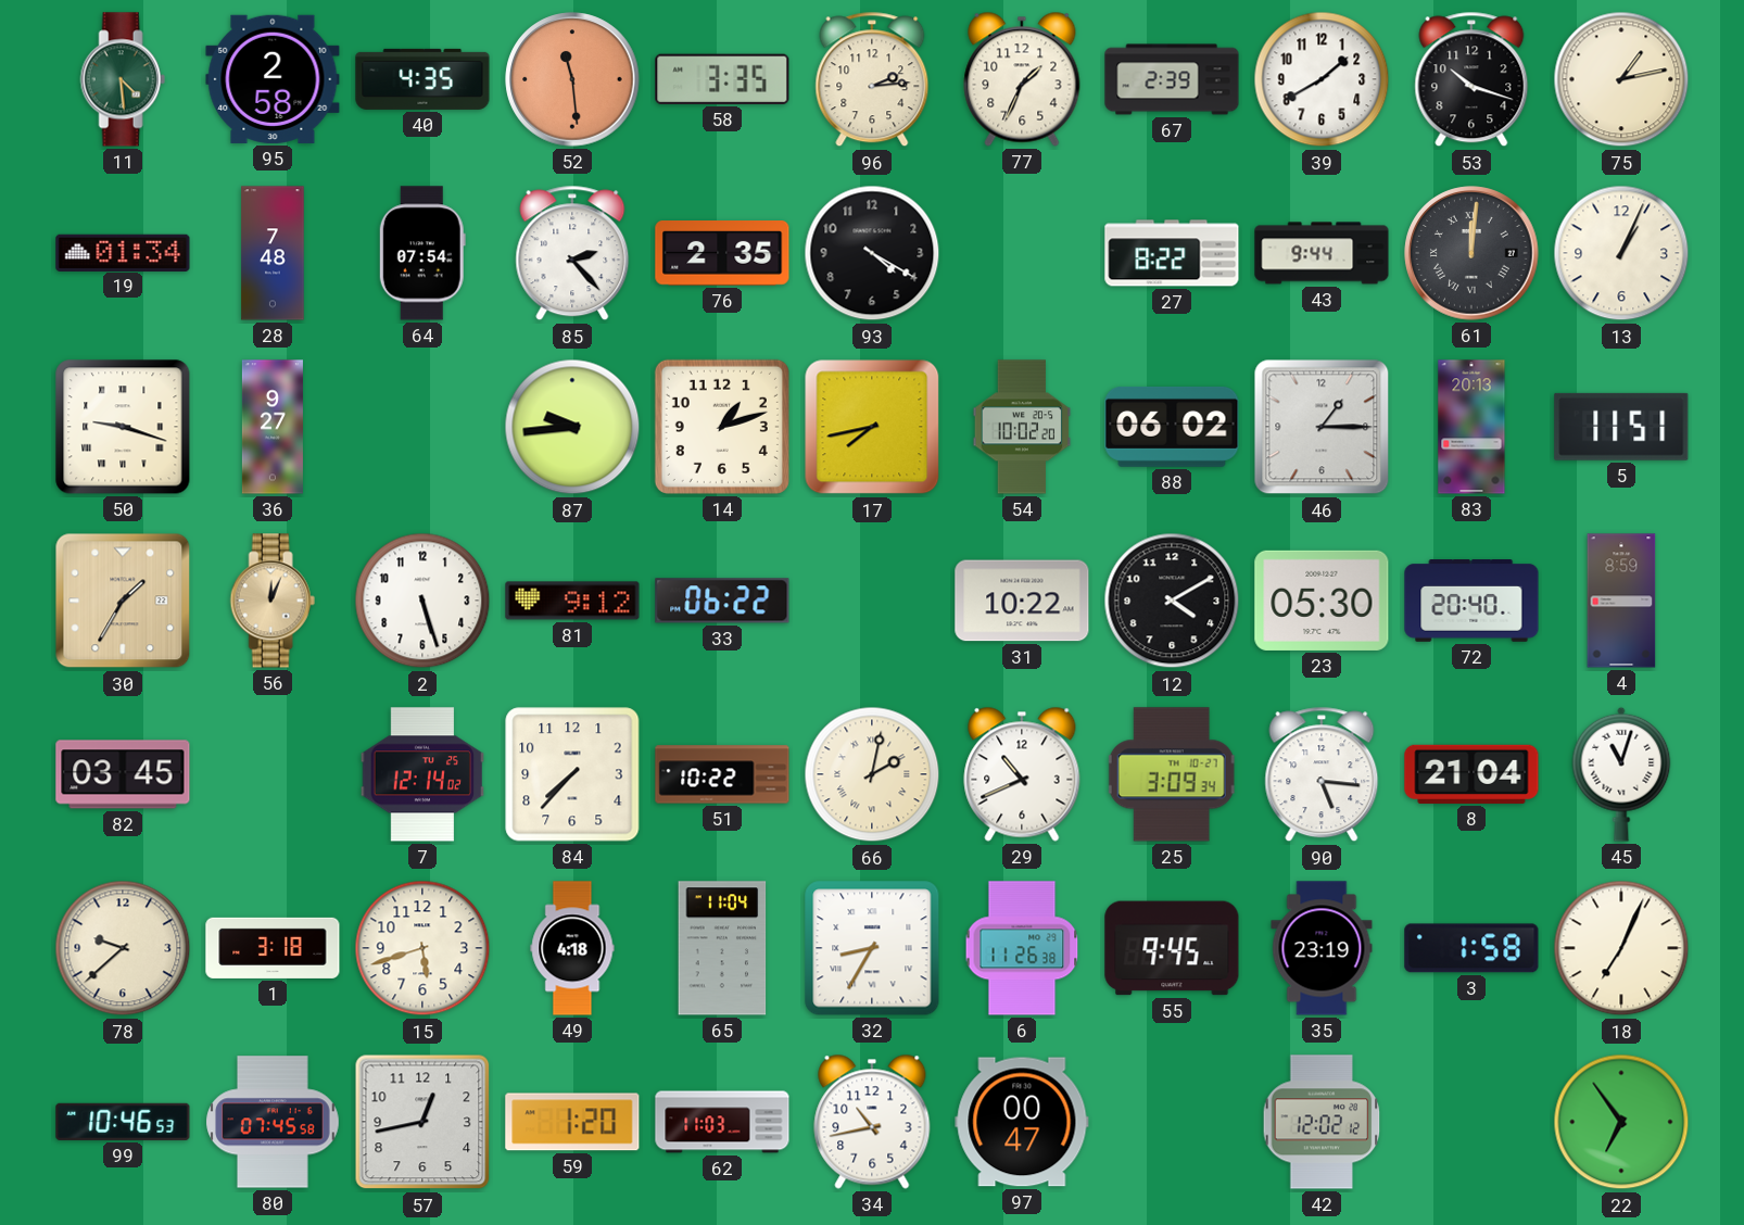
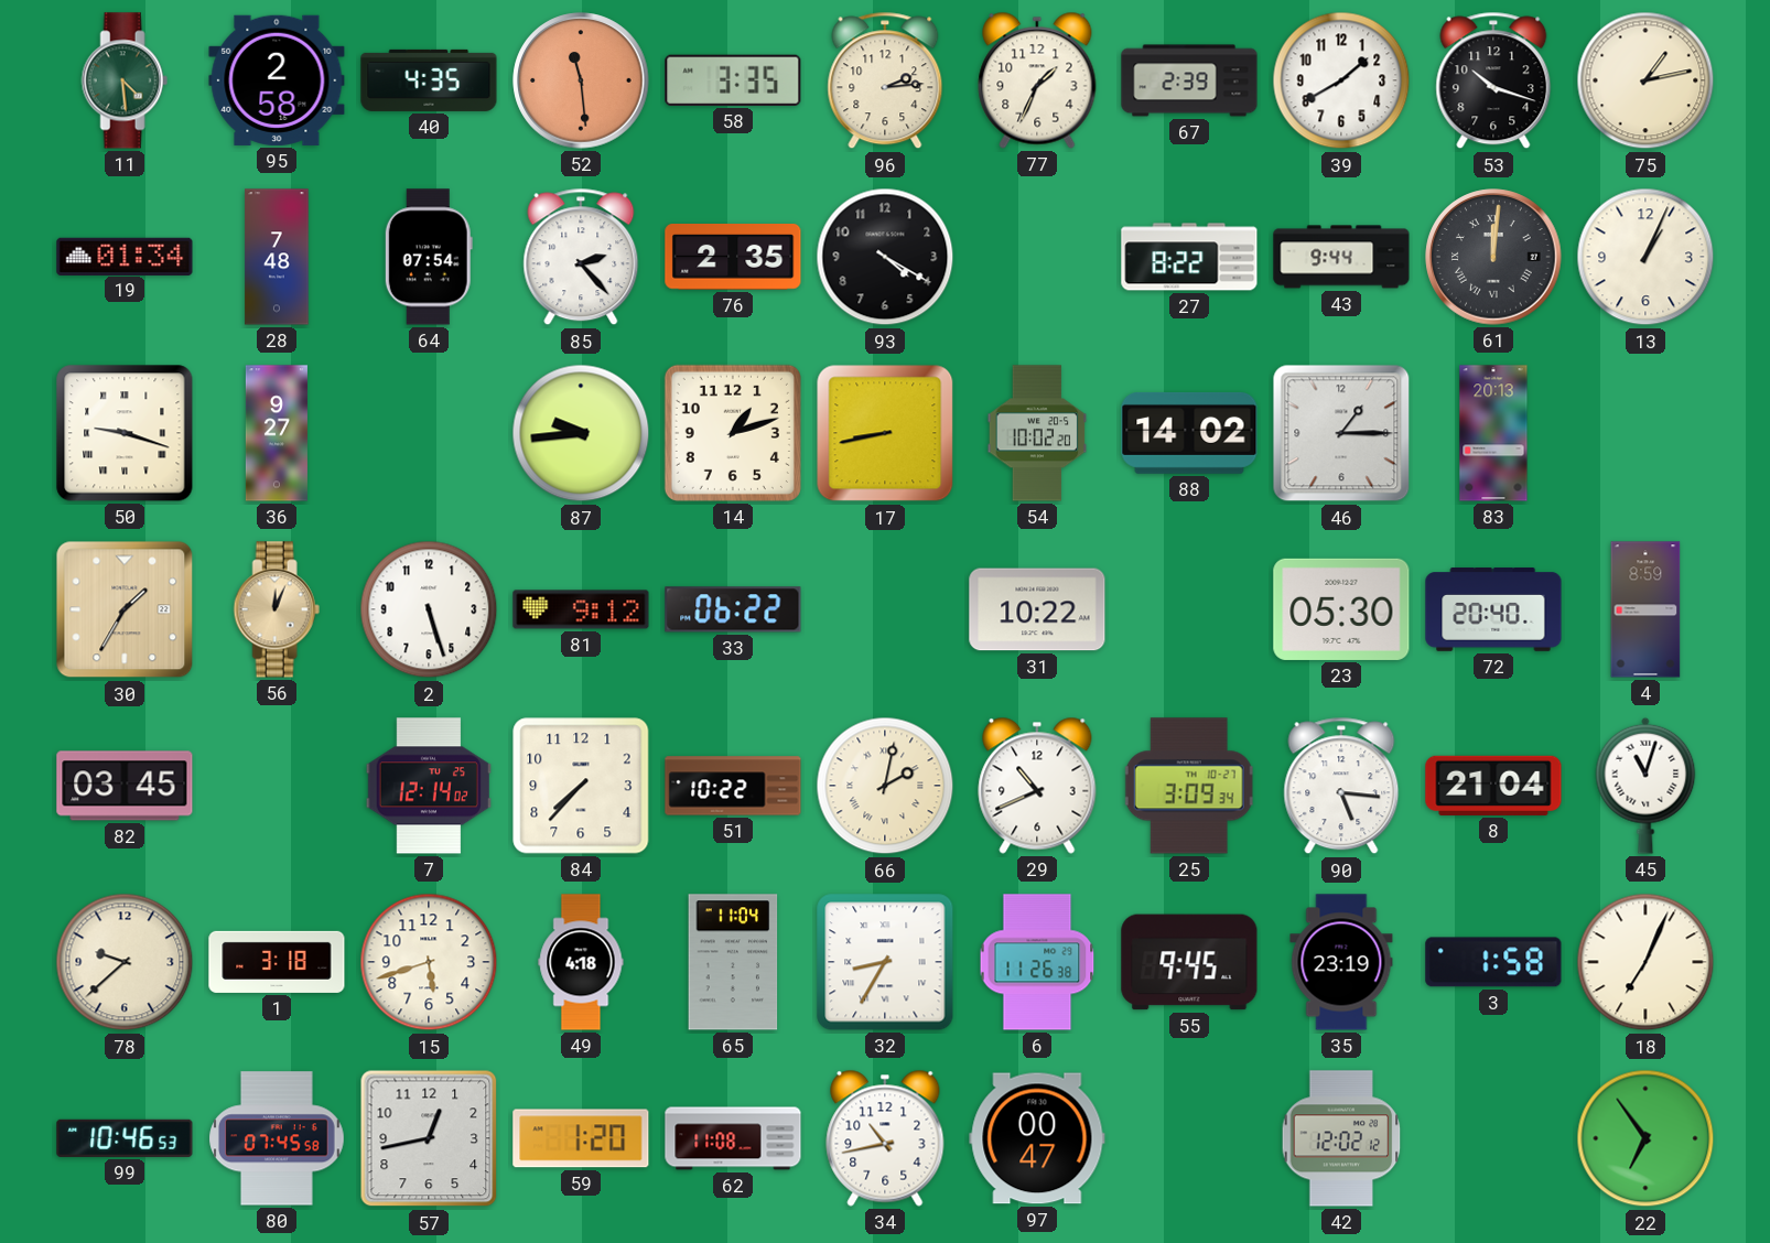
17: 7:43 -> 8:43
88: 06:02 -> 14:02
5: 11:51 -> none
12: 4:10 -> none
62: 11:03 -> 11:08
